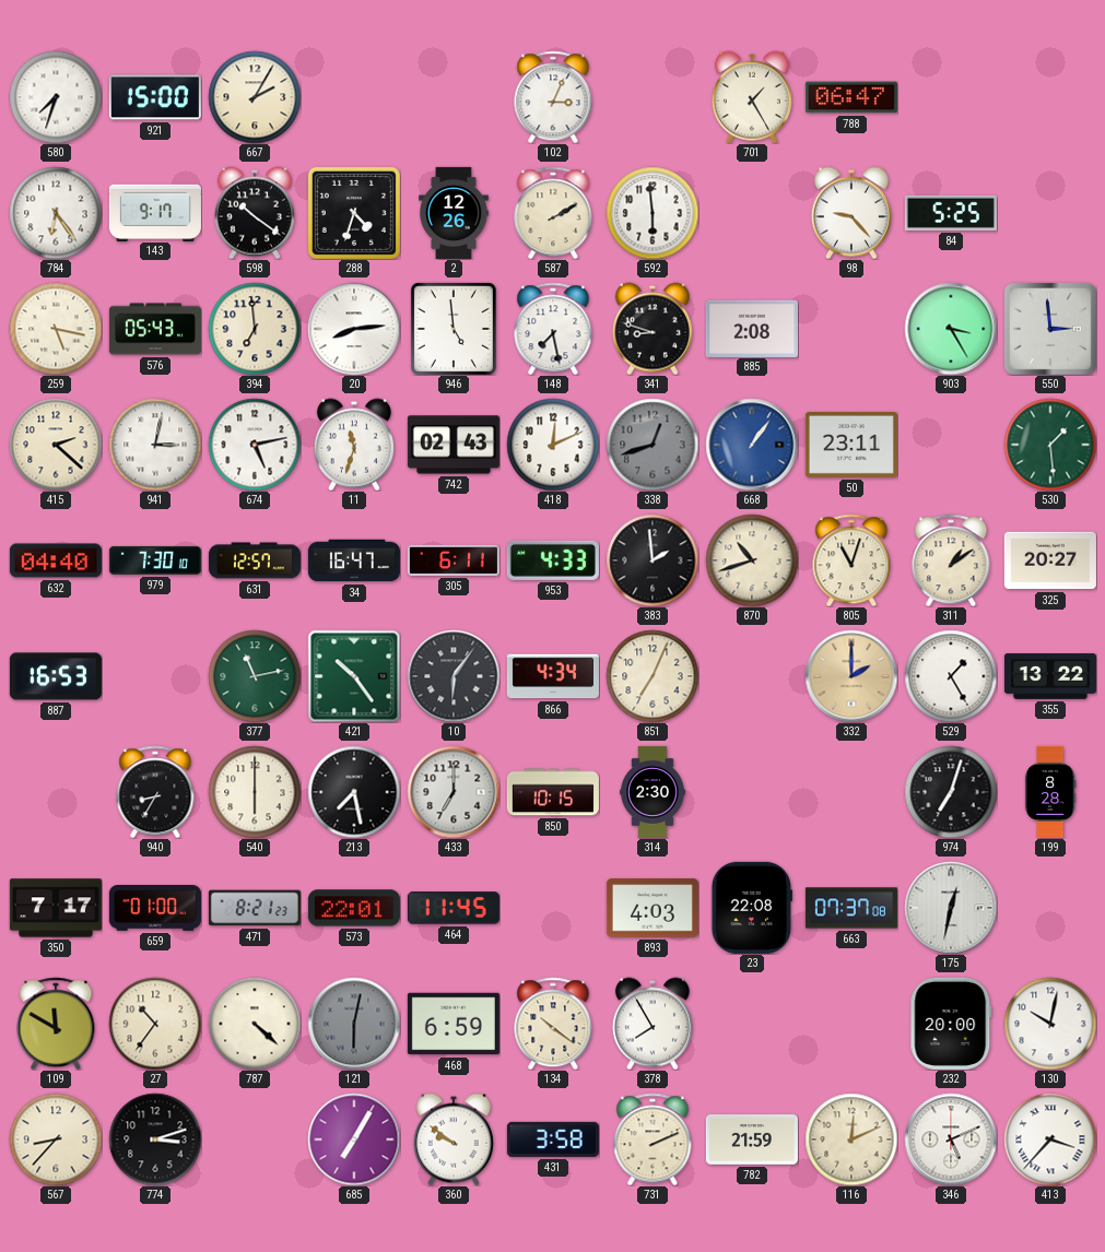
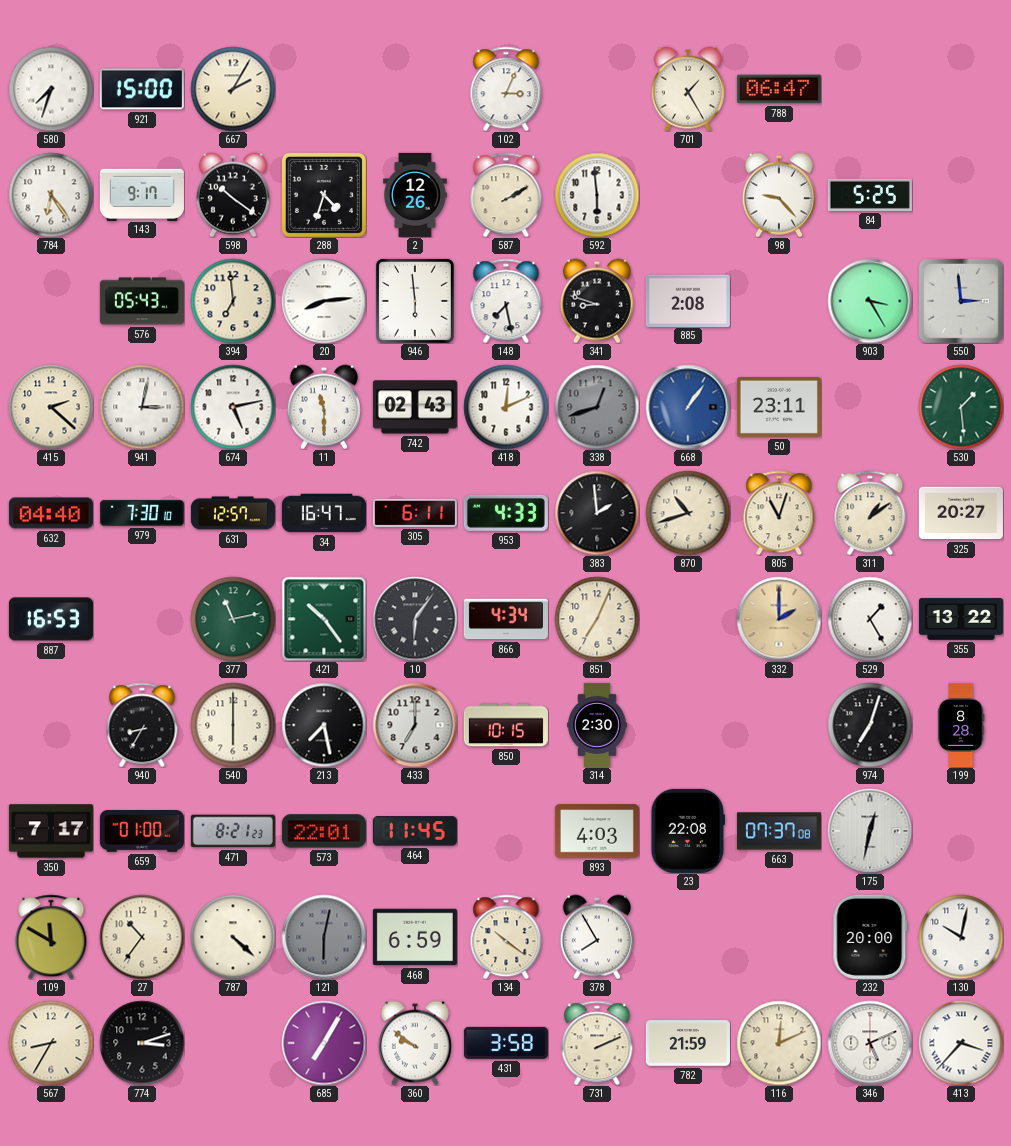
259: 5:17 -> none
946: 4:59 -> 5:59
11: 11:33 -> 11:30
567: 8:37 -> 8:35
